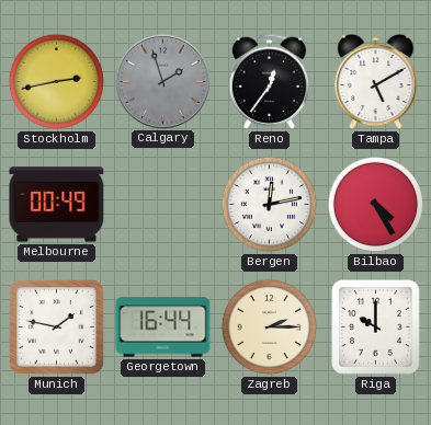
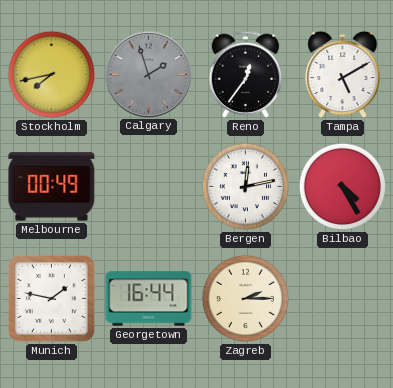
Stockholm: 2:43 -> 7:43
Riga: 10:00 -> none
